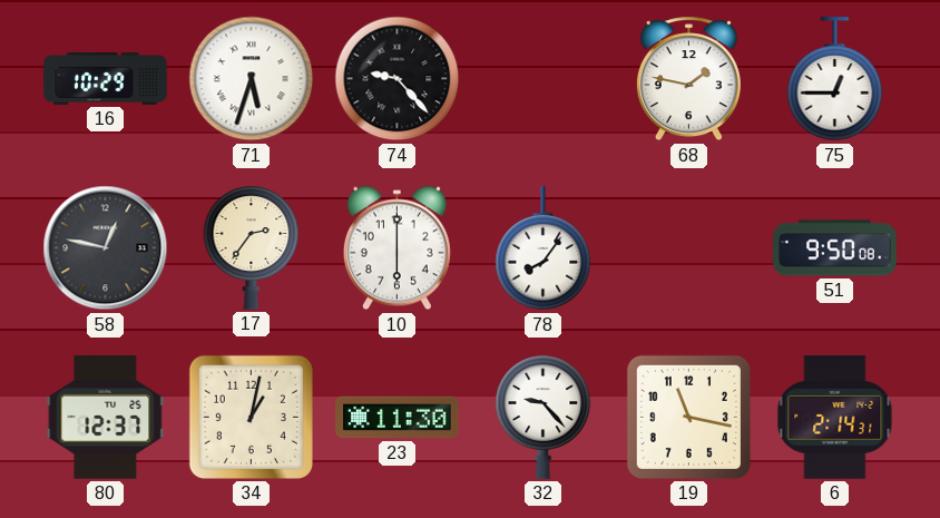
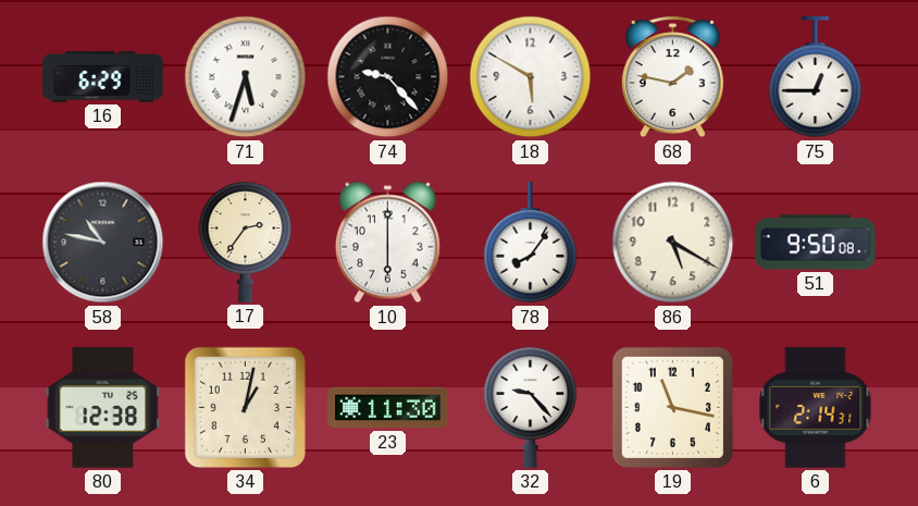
16: 10:29 -> 6:29
18: none -> 5:50
58: 12:47 -> 10:47
86: none -> 5:20
80: 12:37 -> 12:38
